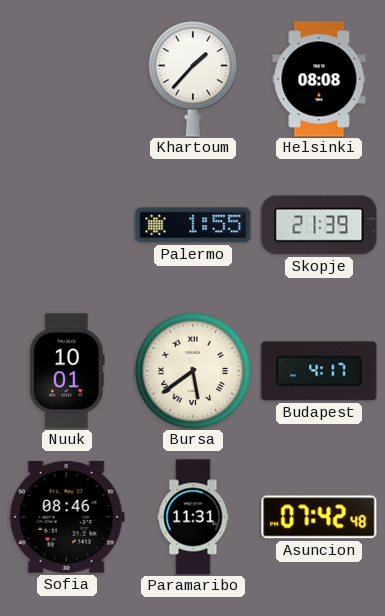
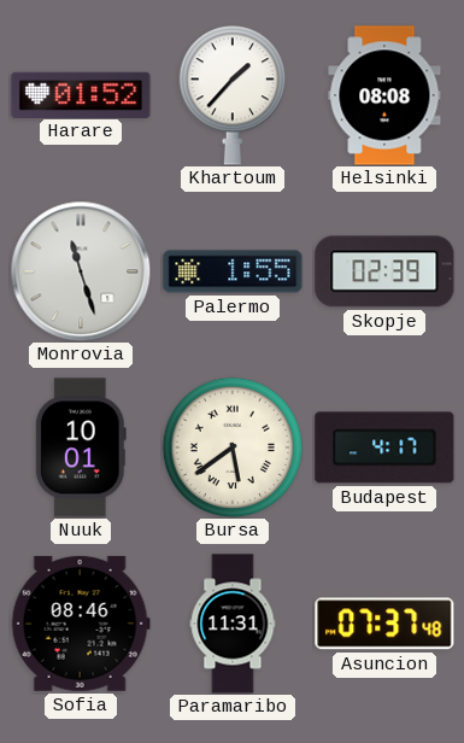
Harare: none -> 01:52
Monrovia: none -> 11:27
Skopje: 21:39 -> 02:39
Asuncion: 07:42 -> 07:37
